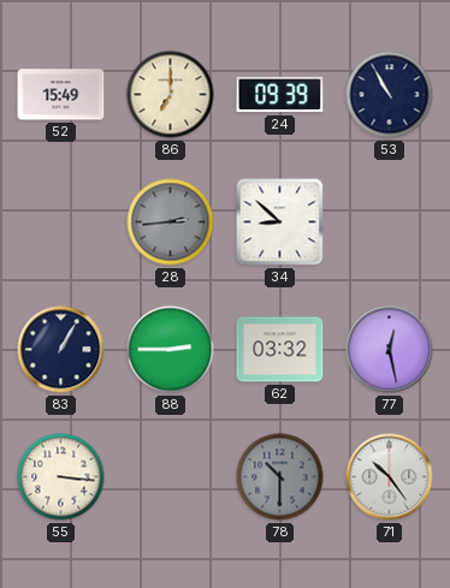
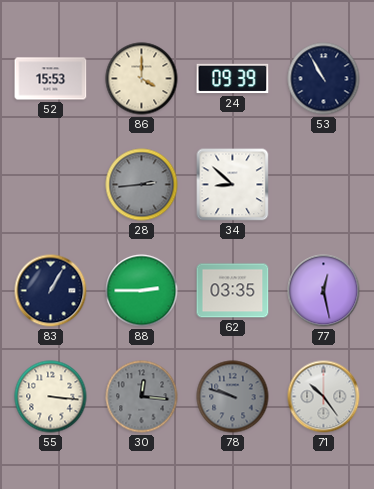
52: 15:49 -> 15:53
86: 7:00 -> 4:00
62: 03:32 -> 03:35
30: none -> 12:16
78: 10:30 -> 9:48
